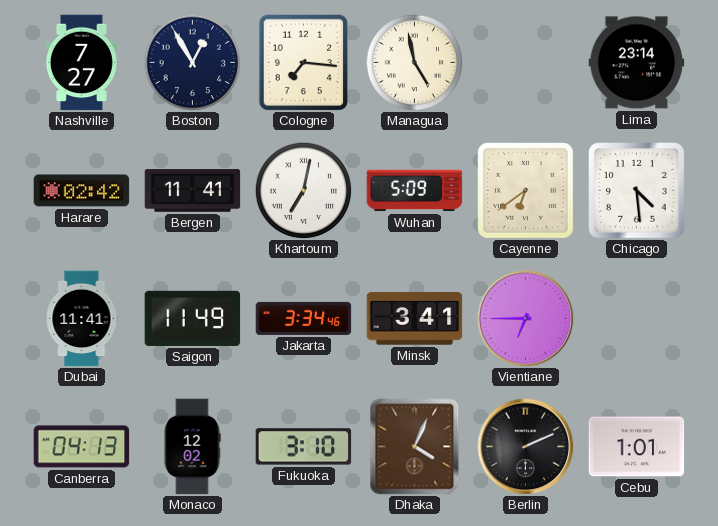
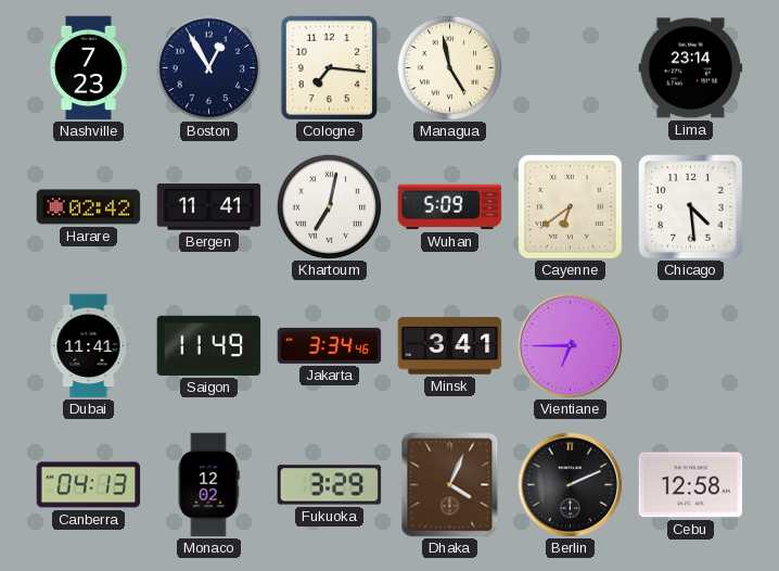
Nashville: 7:27 -> 7:23
Fukuoka: 3:10 -> 3:29
Cebu: 1:01 -> 12:58
